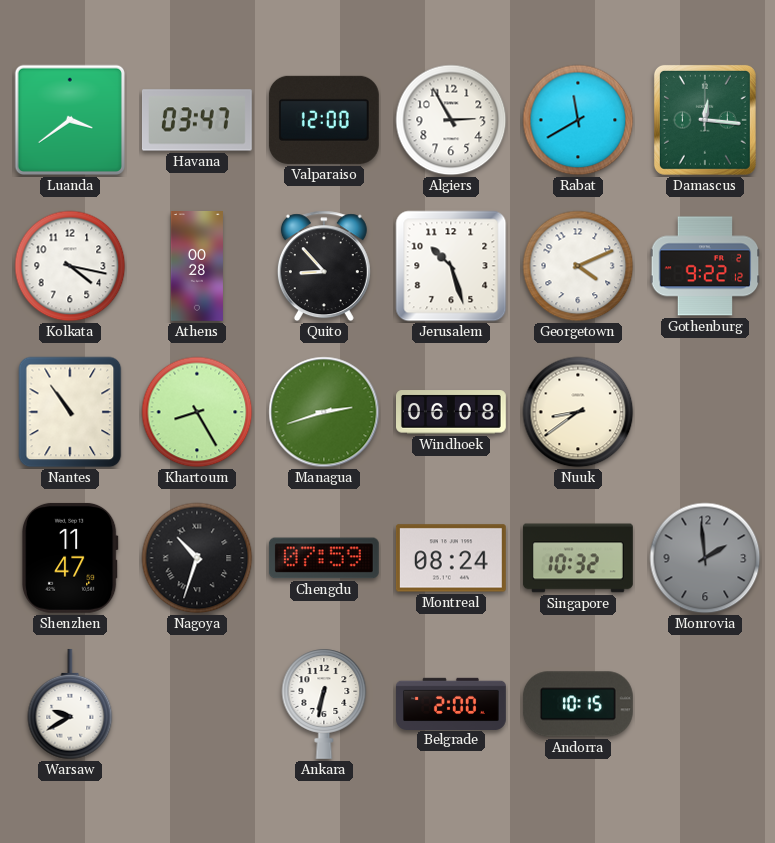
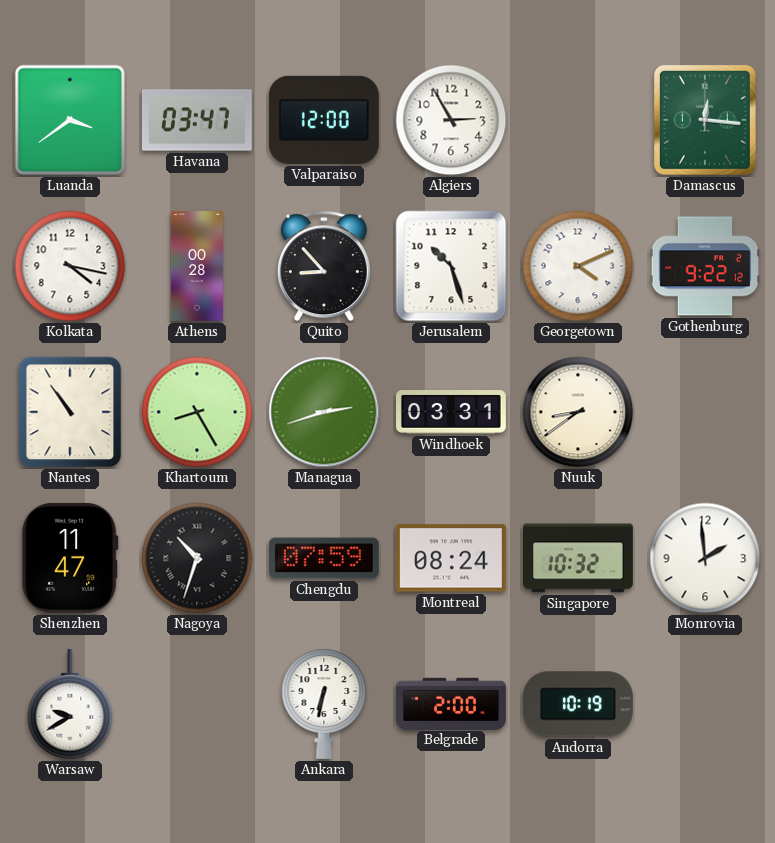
Rabat: 11:40 -> none
Windhoek: 06:08 -> 03:31
Monrovia dial: grey -> white
Andorra: 10:15 -> 10:19
